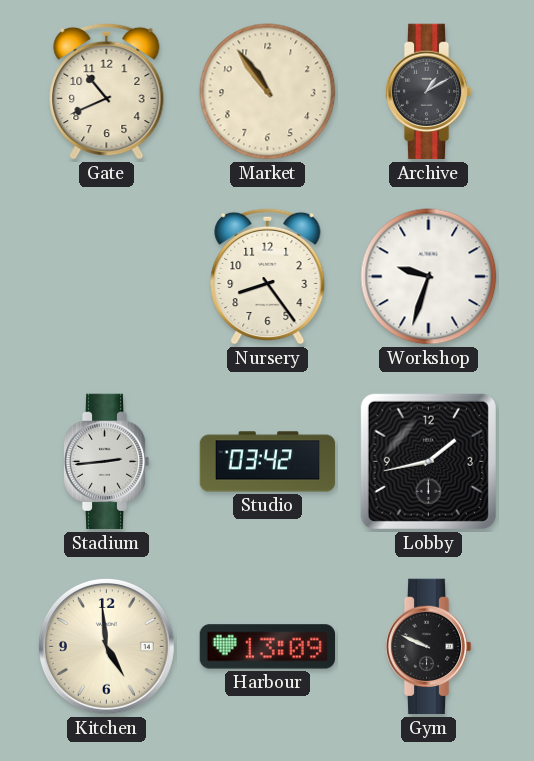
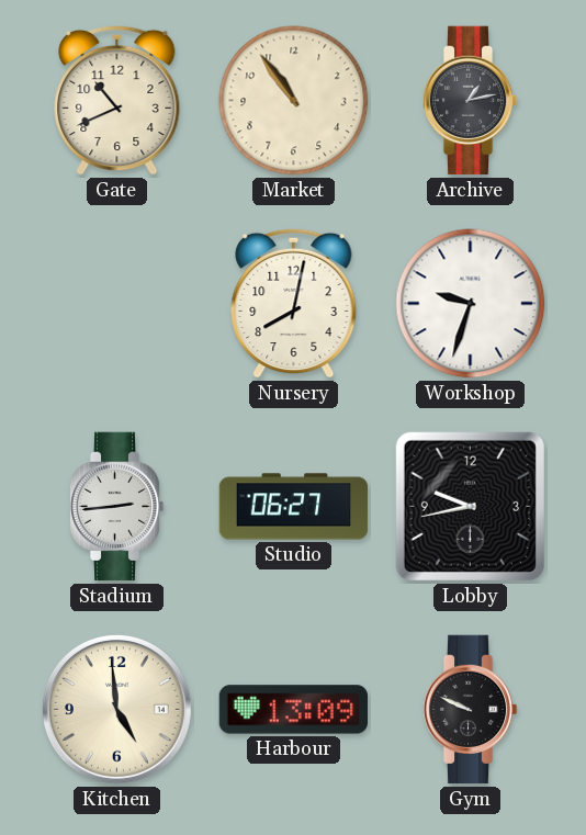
Archive: 1:10 -> 1:13
Nursery: 8:24 -> 8:02
Studio: 03:42 -> 06:27
Lobby: 1:43 -> 9:43
